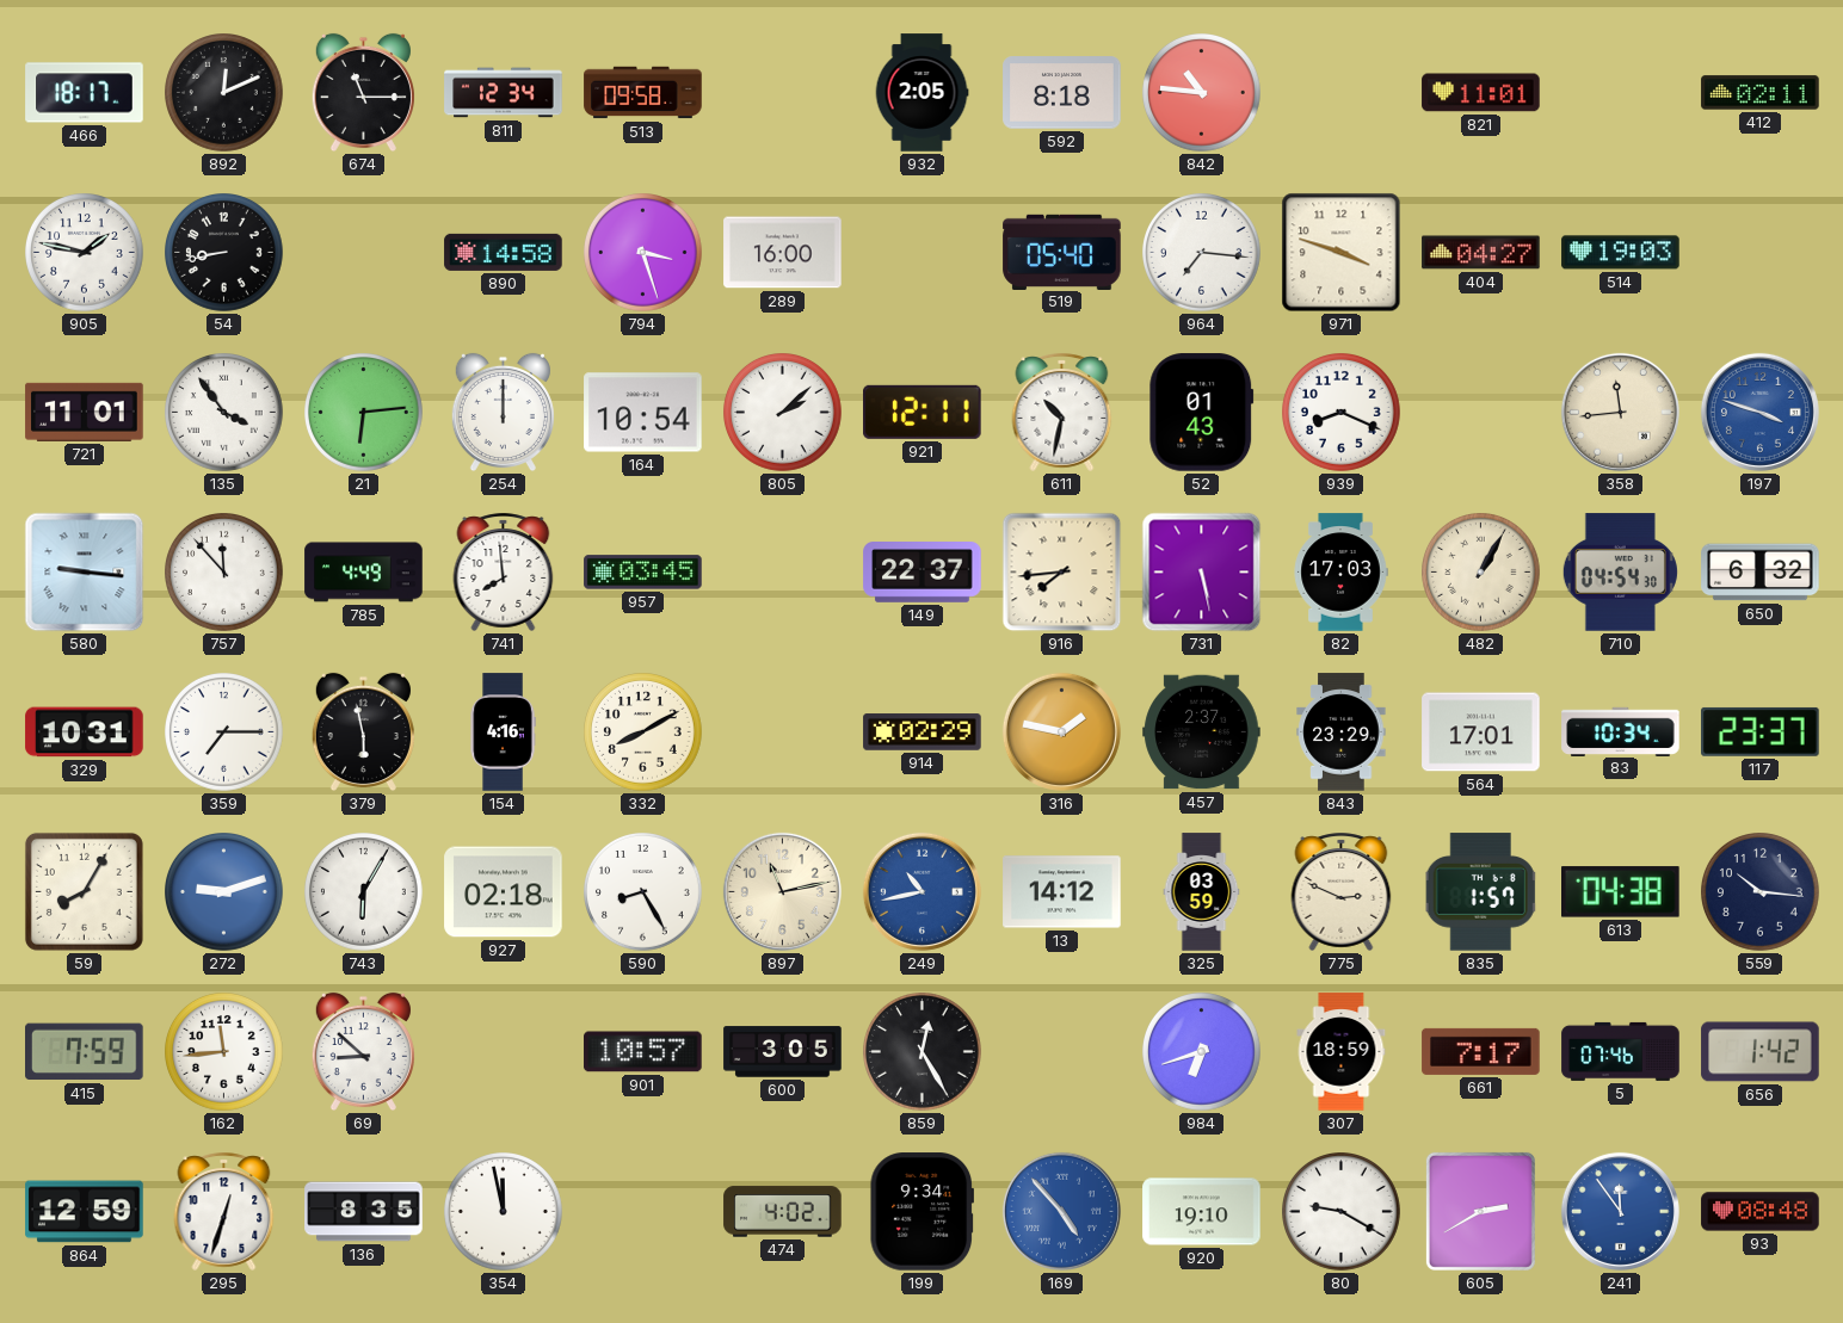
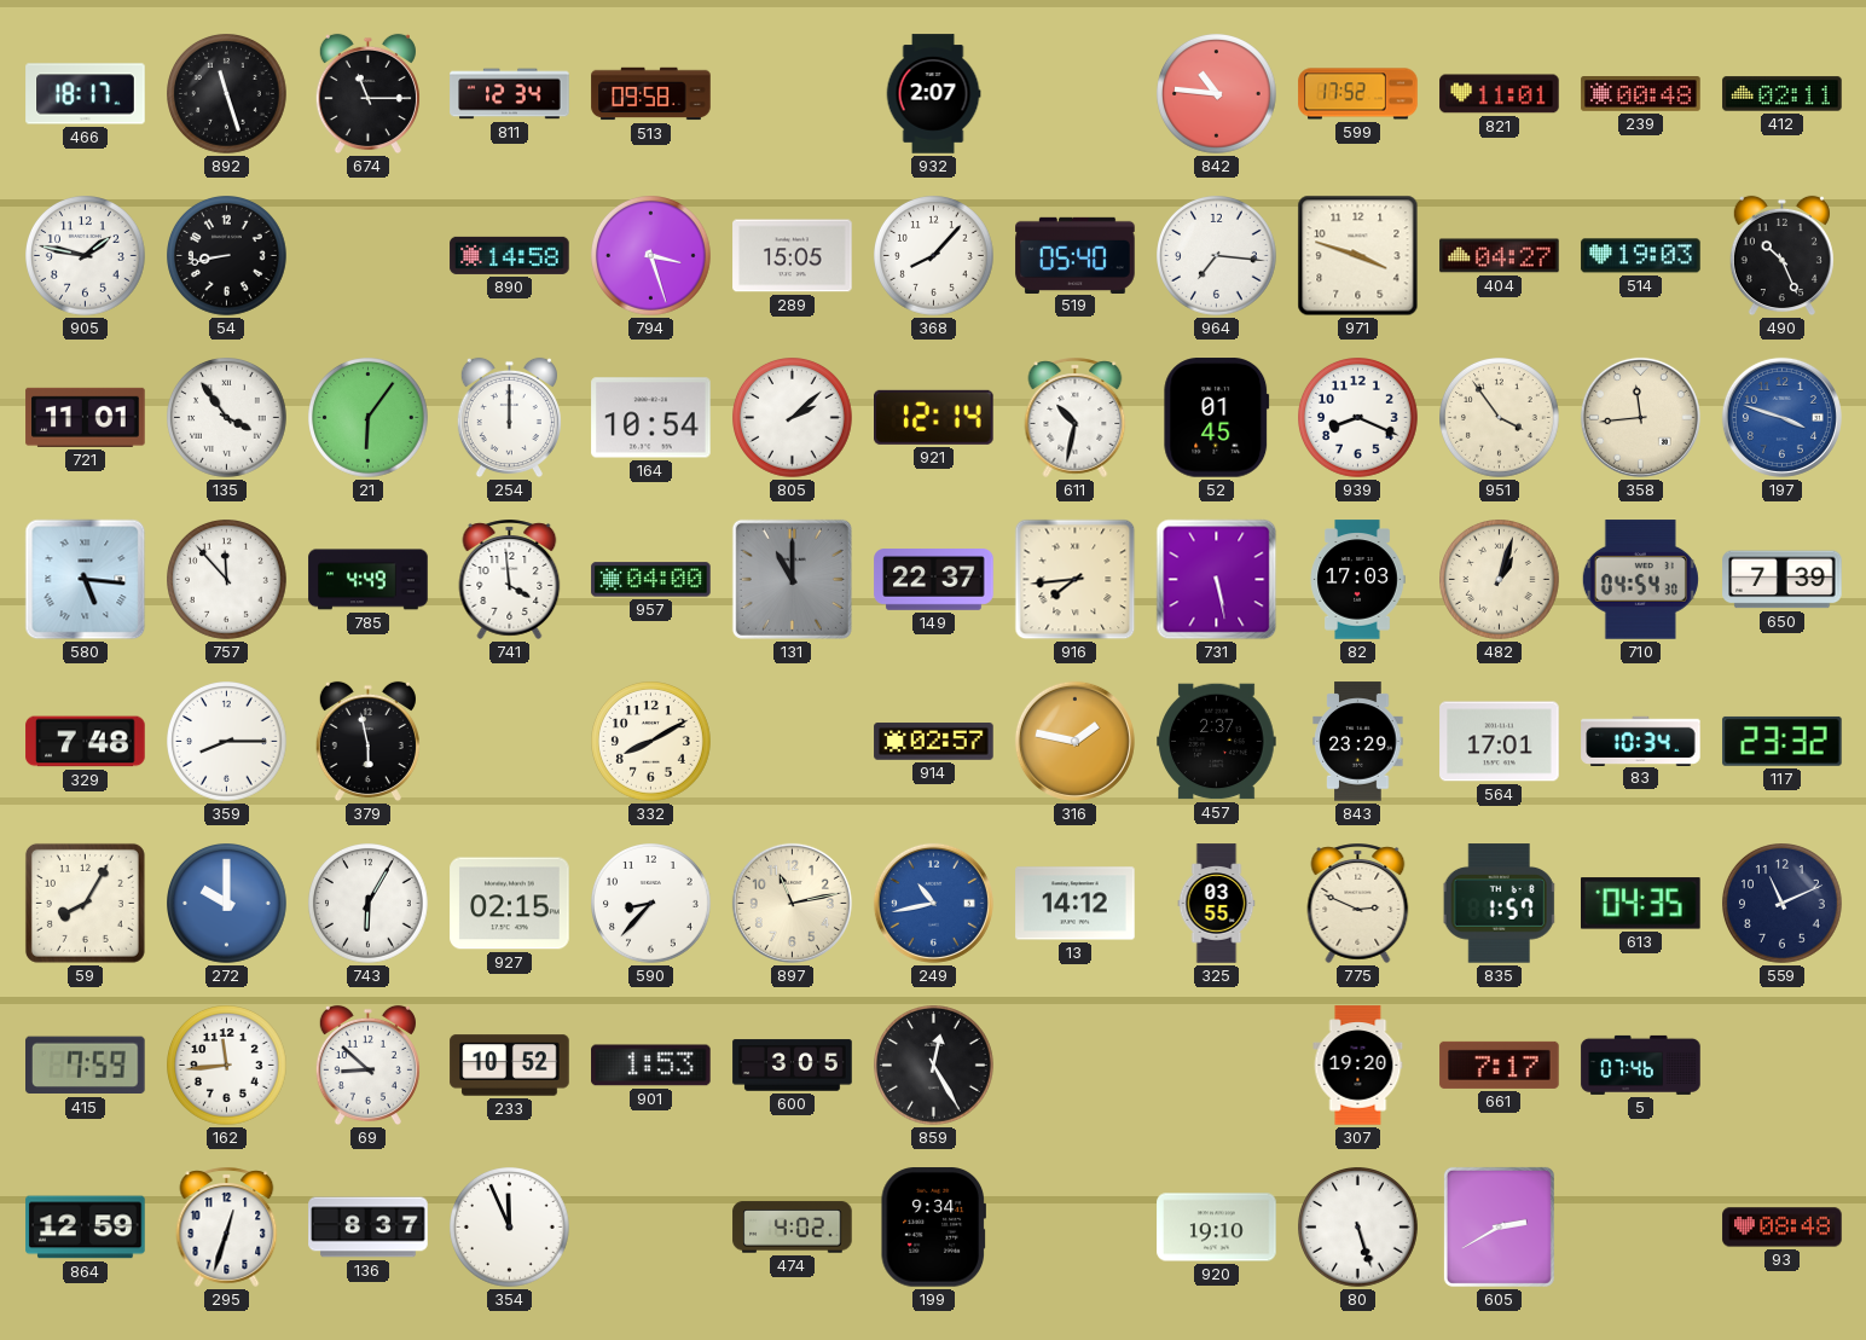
892: 12:11 -> 11:27
932: 2:05 -> 2:07
592: 8:18 -> none
599: none -> 17:52
239: none -> 00:48
289: 16:00 -> 15:05
368: none -> 8:07
490: none -> 10:26
21: 6:14 -> 6:06
921: 12:11 -> 12:14
52: 01:43 -> 01:45
951: none -> 3:54
580: 9:16 -> 5:16
741: 7:59 -> 3:59
957: 03:45 -> 04:00
131: none -> 11:00
482: 1:05 -> 1:03
650: 6:32 -> 7:39
329: 10:31 -> 7:48
359: 7:15 -> 8:15
154: 4:16 -> none
914: 02:29 -> 02:57
117: 23:37 -> 23:32
272: 9:12 -> 10:00
927: 02:18 -> 02:15
590: 8:25 -> 8:37
325: 03:59 -> 03:55
613: 04:38 -> 04:35
559: 10:16 -> 11:11
233: none -> 10:52
901: 10:57 -> 1:53
984: 6:42 -> none
307: 18:59 -> 19:20
656: 1:42 -> none
136: 8:35 -> 8:37
354: 11:58 -> 11:56
169: 4:53 -> none
80: 9:20 -> 5:27
241: 11:54 -> none
